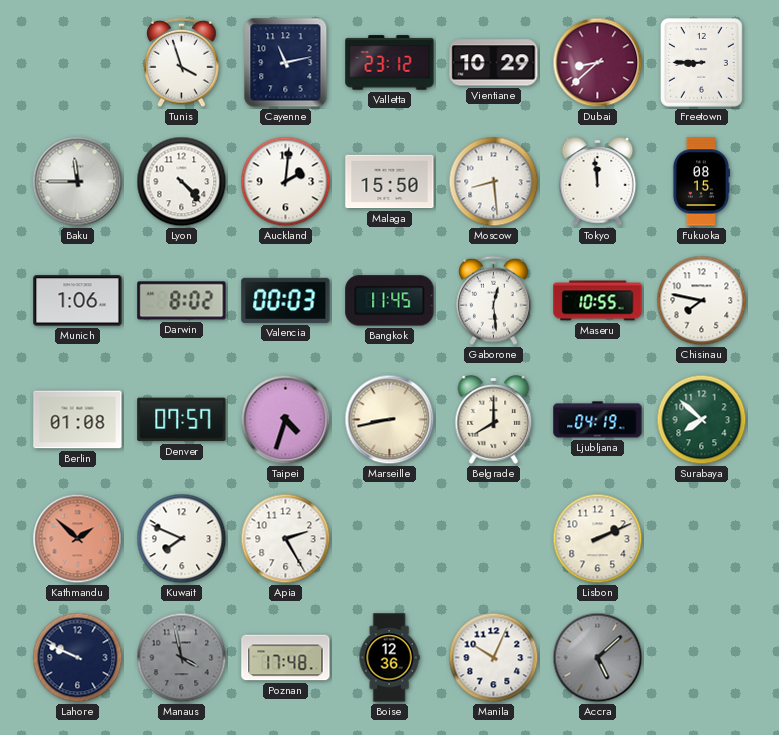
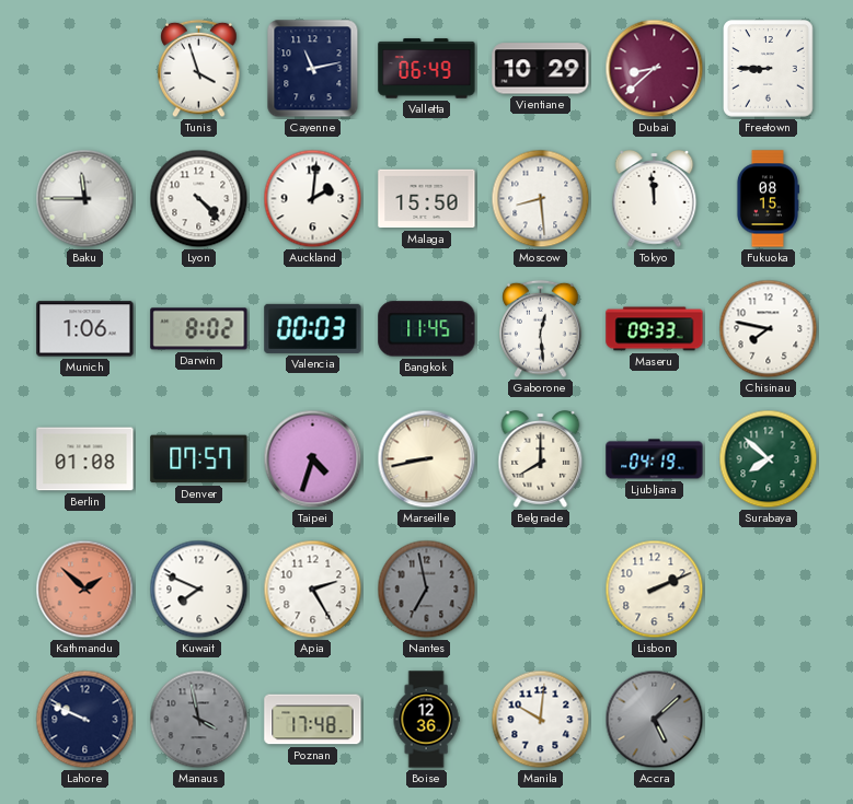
Valletta: 23:12 -> 06:49
Maseru: 10:55 -> 09:33
Nantes: none -> 6:58
Manila: 10:04 -> 10:01
